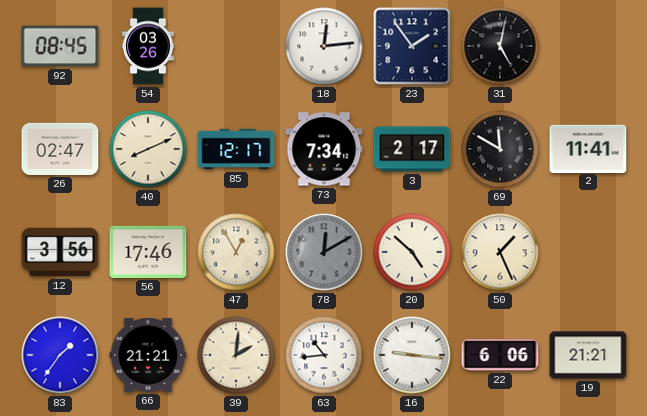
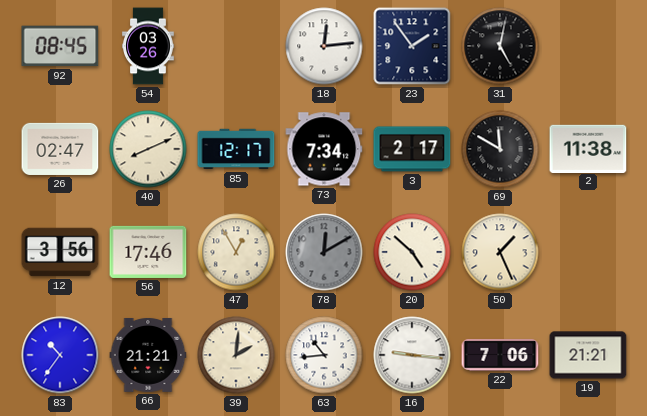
2: 11:41 -> 11:38
83: 1:36 -> 10:36
22: 6:06 -> 7:06
